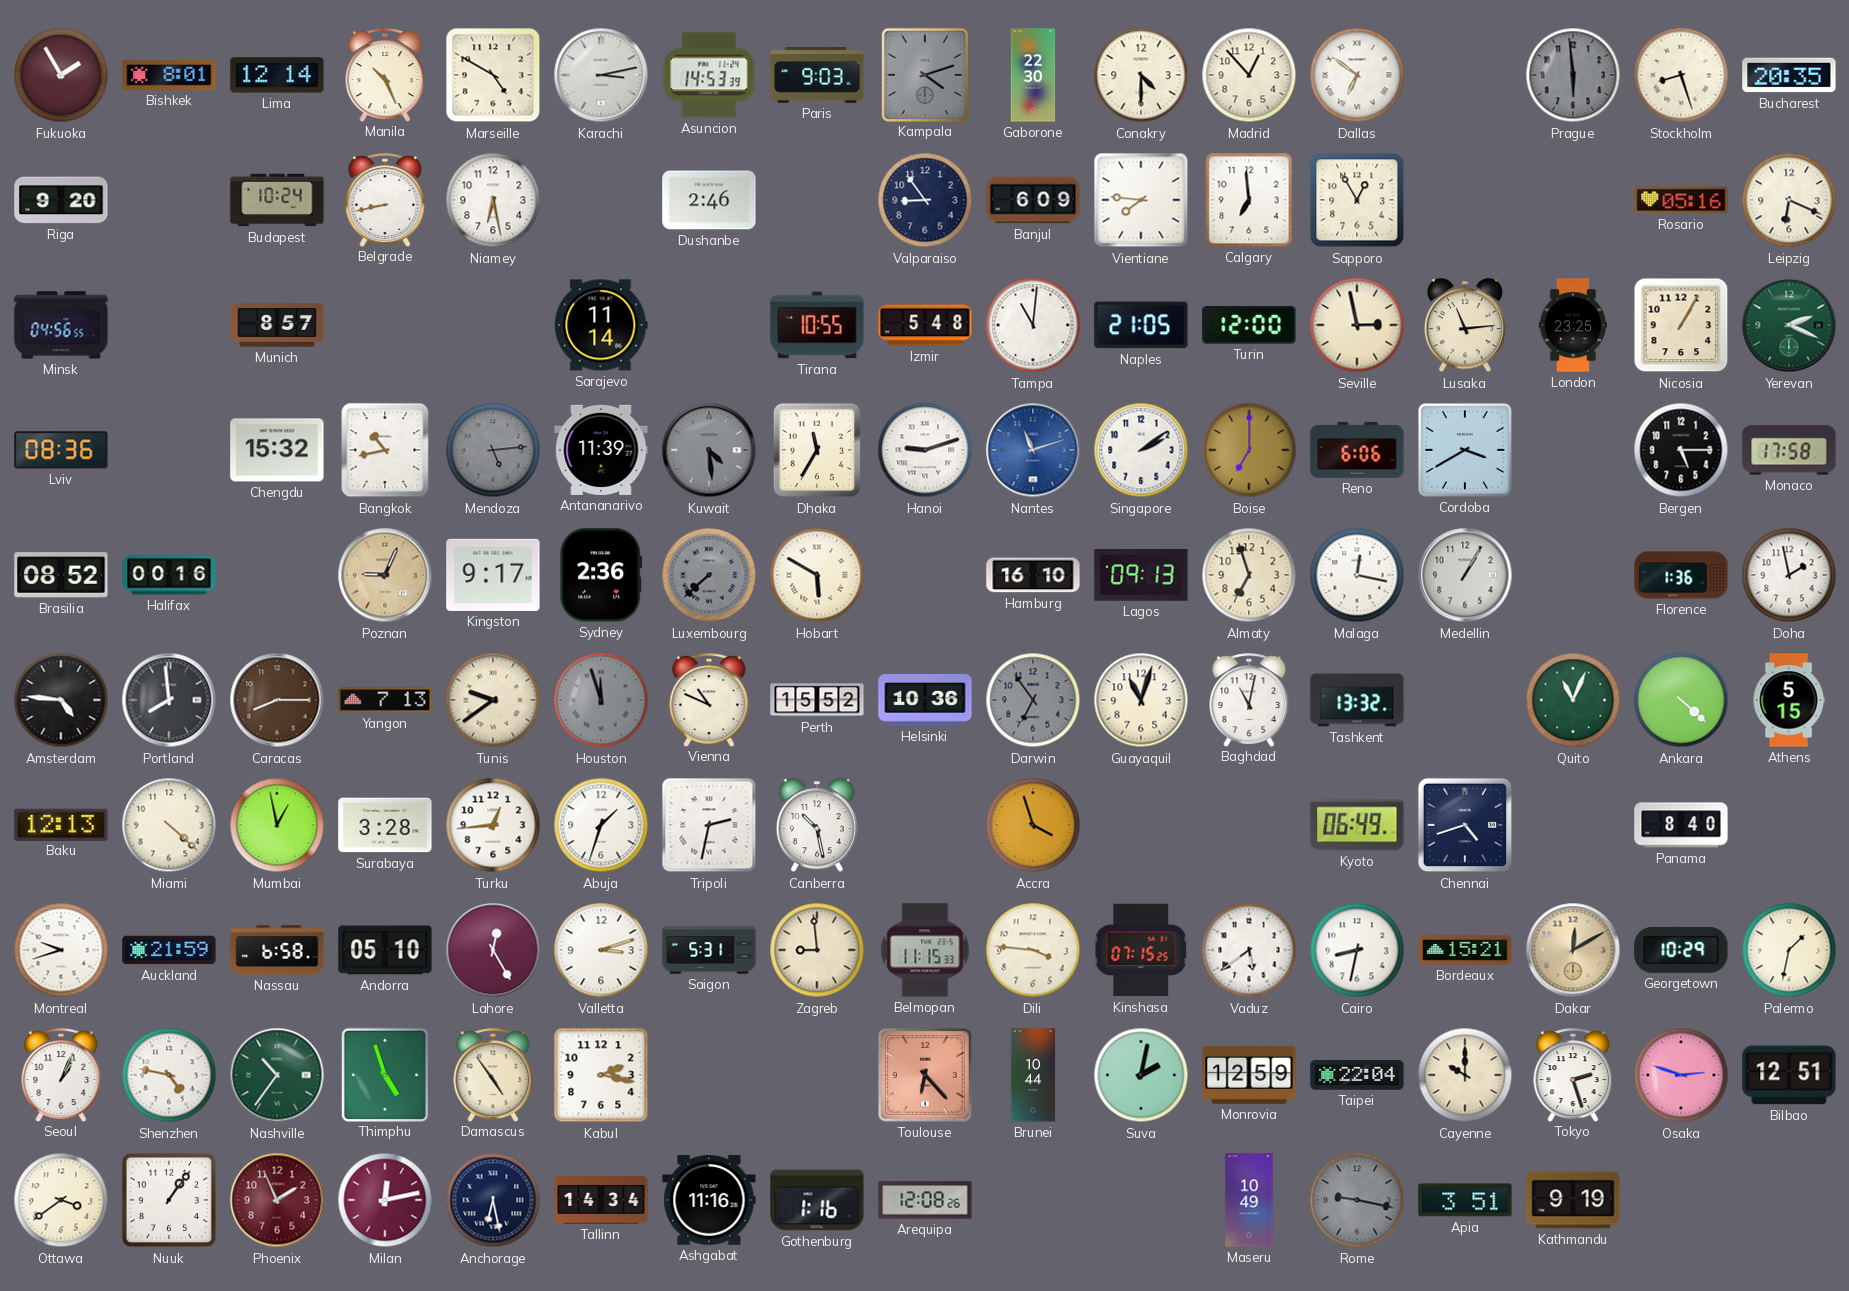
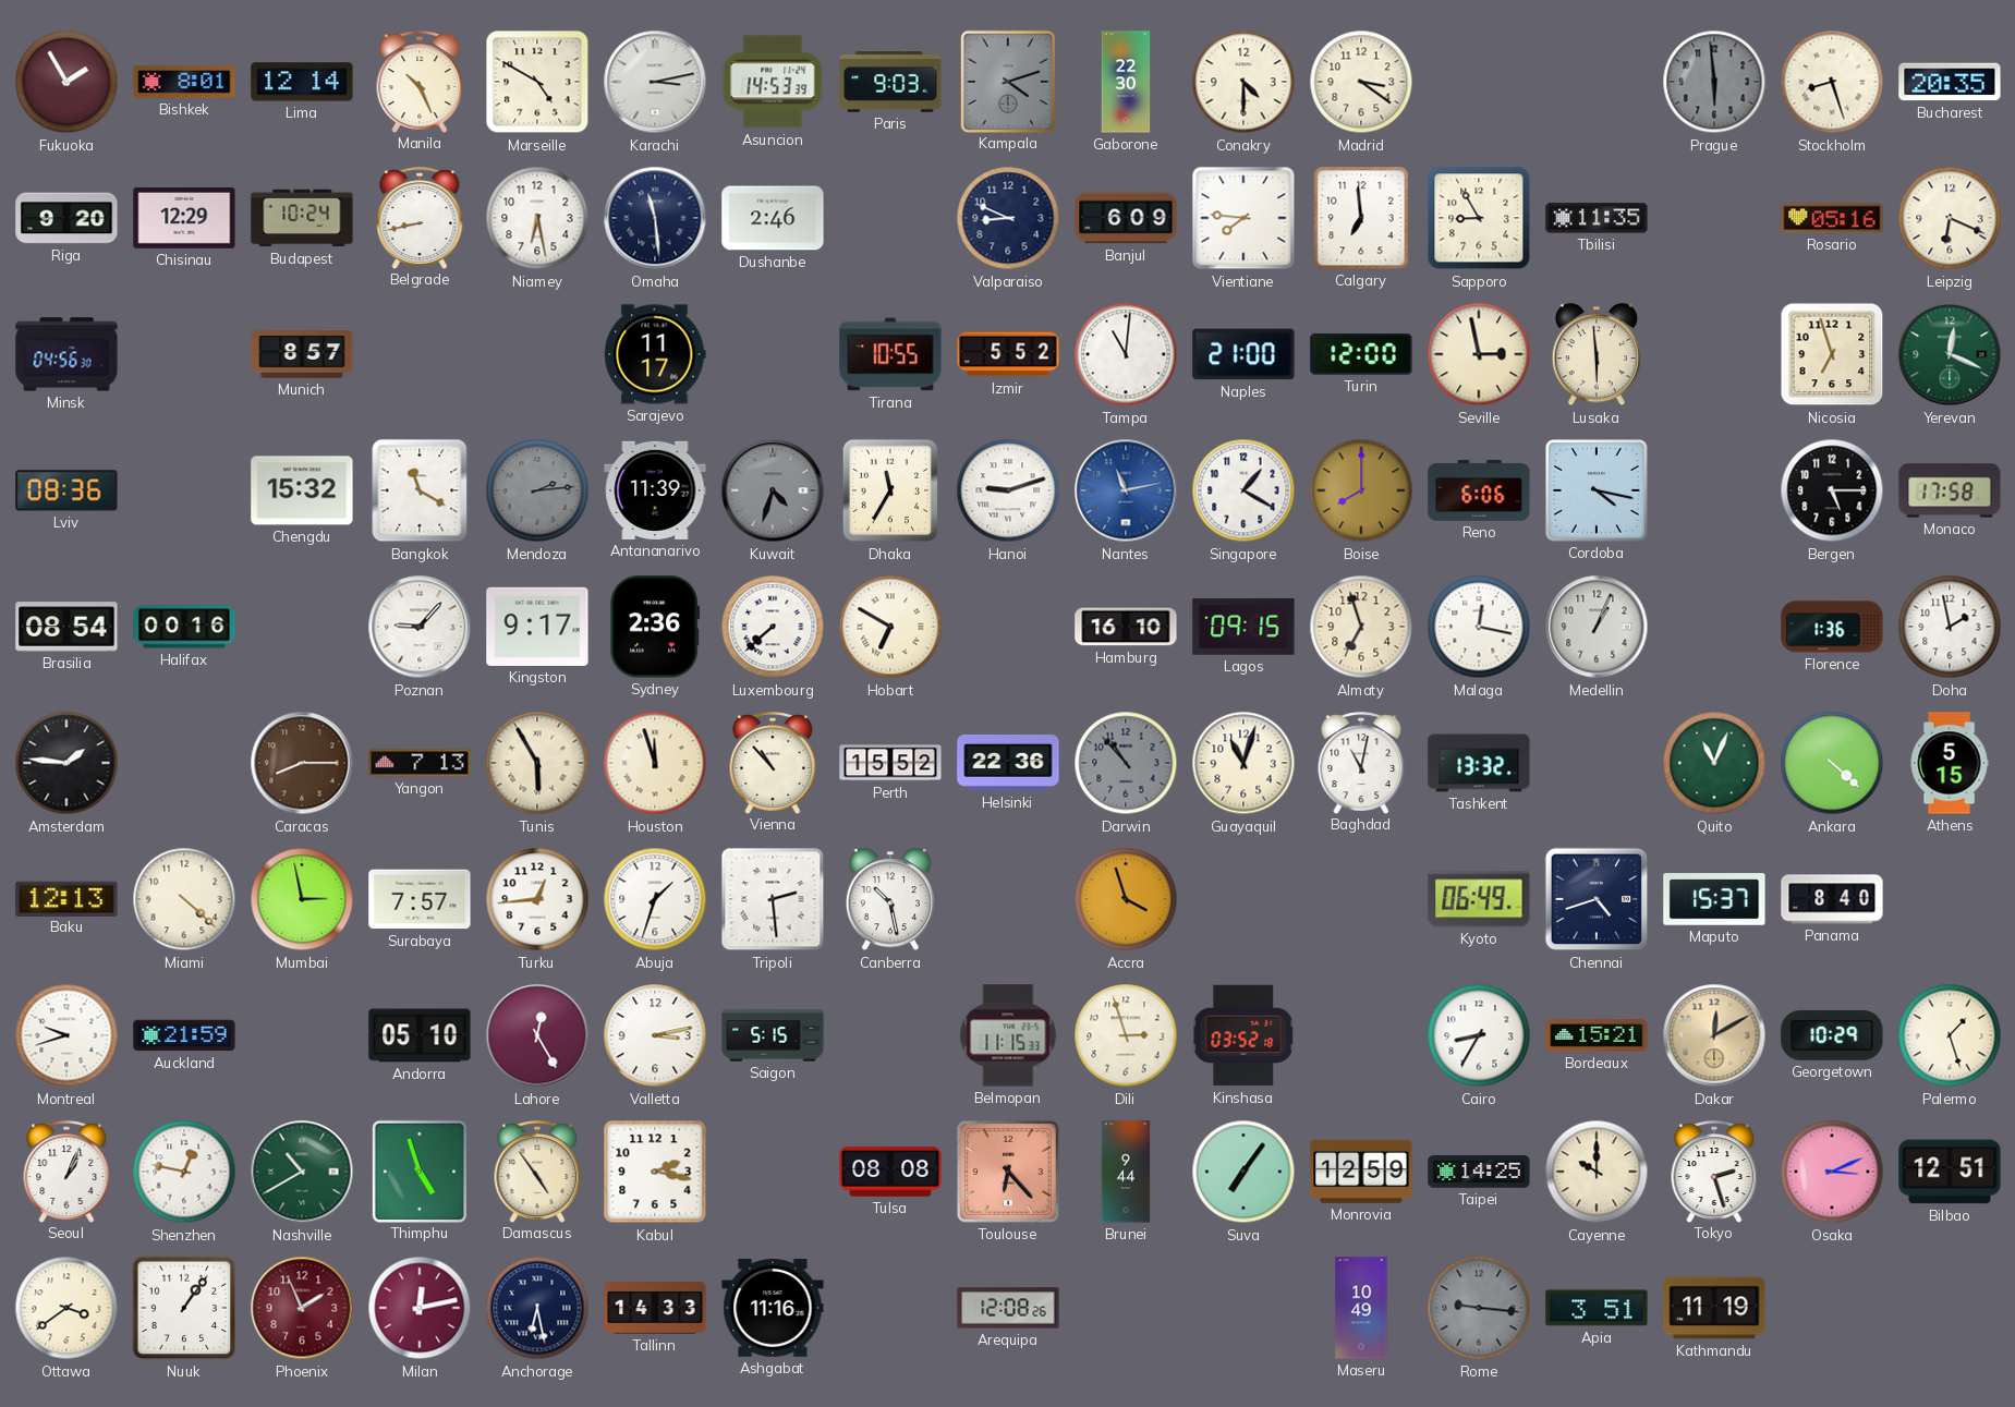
Madrid: 12:53 -> 3:21
Dallas: 6:51 -> none
Chisinau: none -> 12:29
Omaha: none -> 11:29
Valparaiso: 8:54 -> 8:49
Sapporo: 12:55 -> 8:55
Tbilisi: none -> 11:35
Minsk: 04:56:55 -> 04:56:30
Sarajevo: 11:14 -> 11:17
Izmir: 5:48 -> 5:52
Naples: 21:05 -> 21:00
Lusaka: 11:14 -> 5:59
London: 23:25 -> none
Nicosia: 1:05 -> 6:57
Yerevan: 2:19 -> 12:19
Bangkok: 10:43 -> 11:20
Mendoza: 5:14 -> 2:14
Kuwait: 4:29 -> 4:33
Nantes: 11:12 -> 11:13
Singapore: 2:09 -> 1:20
Boise: 7:00 -> 8:00
Cordoba: 3:40 -> 4:17
Brasilia: 08:52 -> 08:54
Poznan: 9:04 -> 9:07
Poznan dial: champagne -> white
Luxembourg dial: grey -> white
Hobart: 5:50 -> 6:50
Lagos: 09:13 -> 09:15
Medellin: 1:05 -> 1:04
Amsterdam: 4:46 -> 1:46
Portland: 7:59 -> none
Tunis: 9:39 -> 5:55
Houston dial: grey -> cream
Vienna: 10:49 -> 10:53
Helsinki: 10:36 -> 22:36
Darwin: 6:54 -> 10:53
Mumbai: 12:58 -> 2:58
Surabaya: 3:28 -> 7:57
Tripoli: 2:32 -> 2:29
Maputo: none -> 15:37
Nassau: 6:58 -> none
Valletta: 3:12 -> 3:13
Saigon: 5:31 -> 5:15
Zagreb: 8:59 -> none
Dili: 3:46 -> 2:57
Kinshasa: 07:15 -> 03:52
Vaduz: 5:39 -> none
Cairo: 8:32 -> 8:35
Palermo: 1:32 -> 1:27
Shenzhen: 4:47 -> 12:47
Nashville: 10:36 -> 10:40
Tulsa: none -> 08:08
Brunei: 10:44 -> 9:44
Suva: 2:02 -> 7:06
Taipei: 22:04 -> 14:25
Osaka: 2:48 -> 3:11
Tallinn: 14:34 -> 14:33
Gothenburg: 1:16 -> none
Rome: 9:17 -> 9:16
Kathmandu: 9:19 -> 11:19
